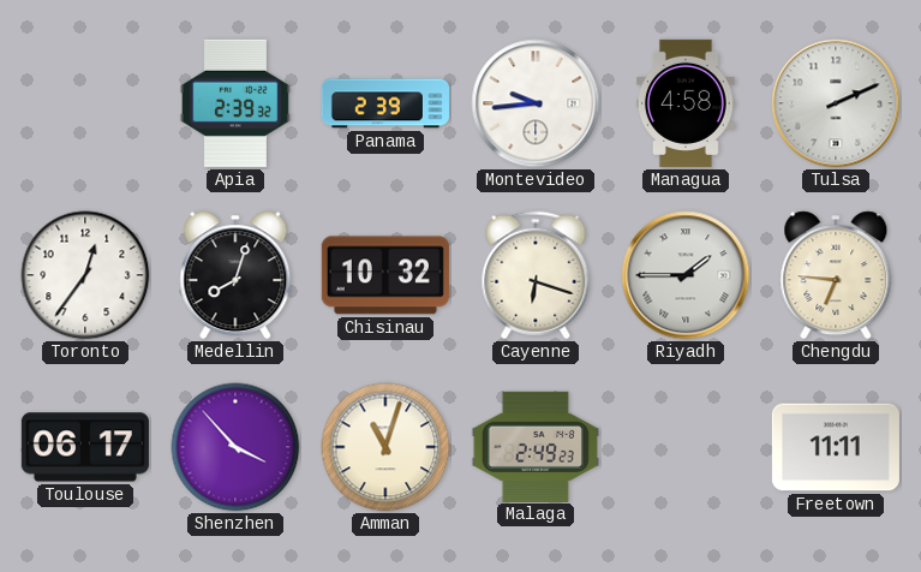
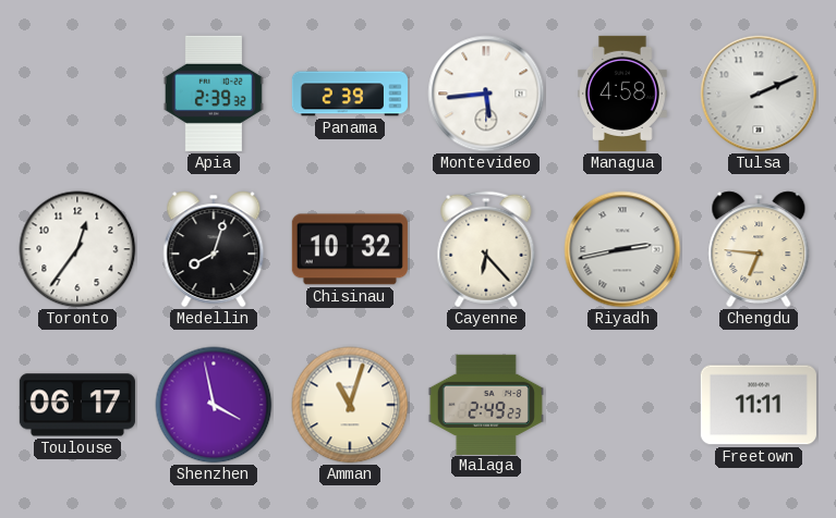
Montevideo: 9:44 -> 5:44
Cayenne: 6:18 -> 6:23
Riyadh: 1:45 -> 2:43
Shenzhen: 3:53 -> 3:58
